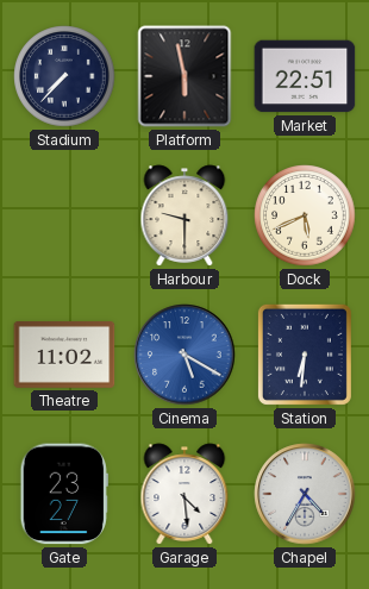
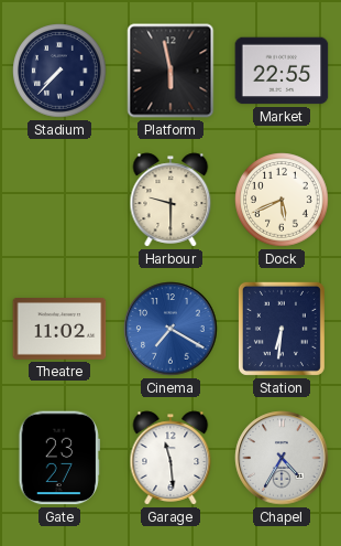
Market: 22:51 -> 22:55
Cinema: 5:20 -> 7:20
Garage: 4:29 -> 11:29
